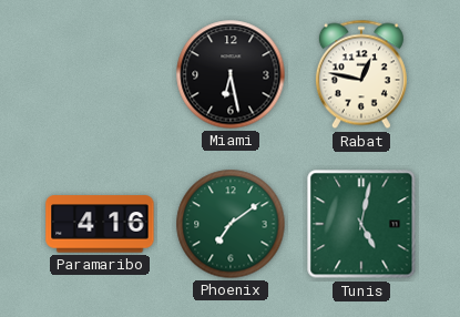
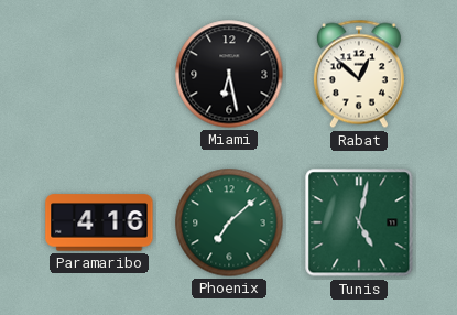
Rabat: 12:47 -> 12:52
Phoenix: 7:09 -> 7:08
